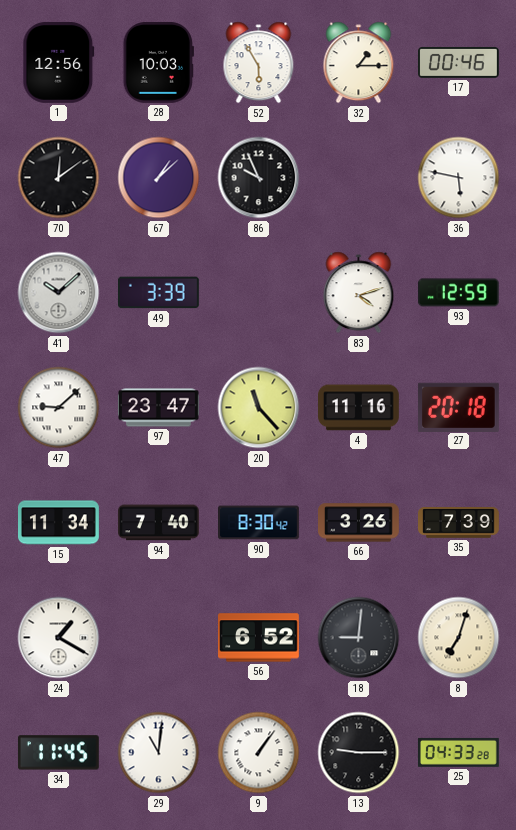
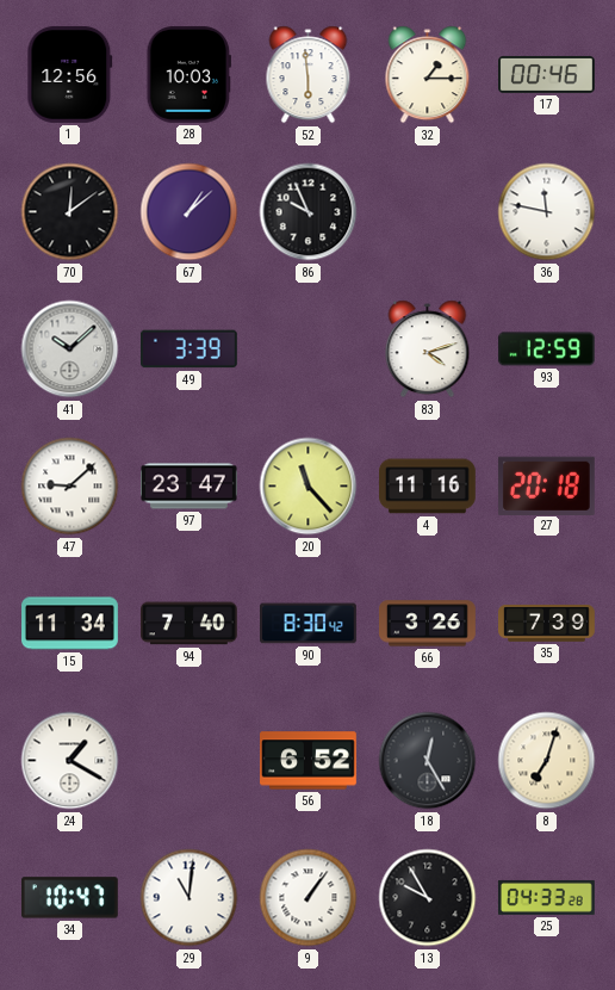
52: 5:55 -> 5:59
36: 5:47 -> 11:47
18: 9:01 -> 12:25
34: 11:45 -> 10:47
13: 9:15 -> 9:55
